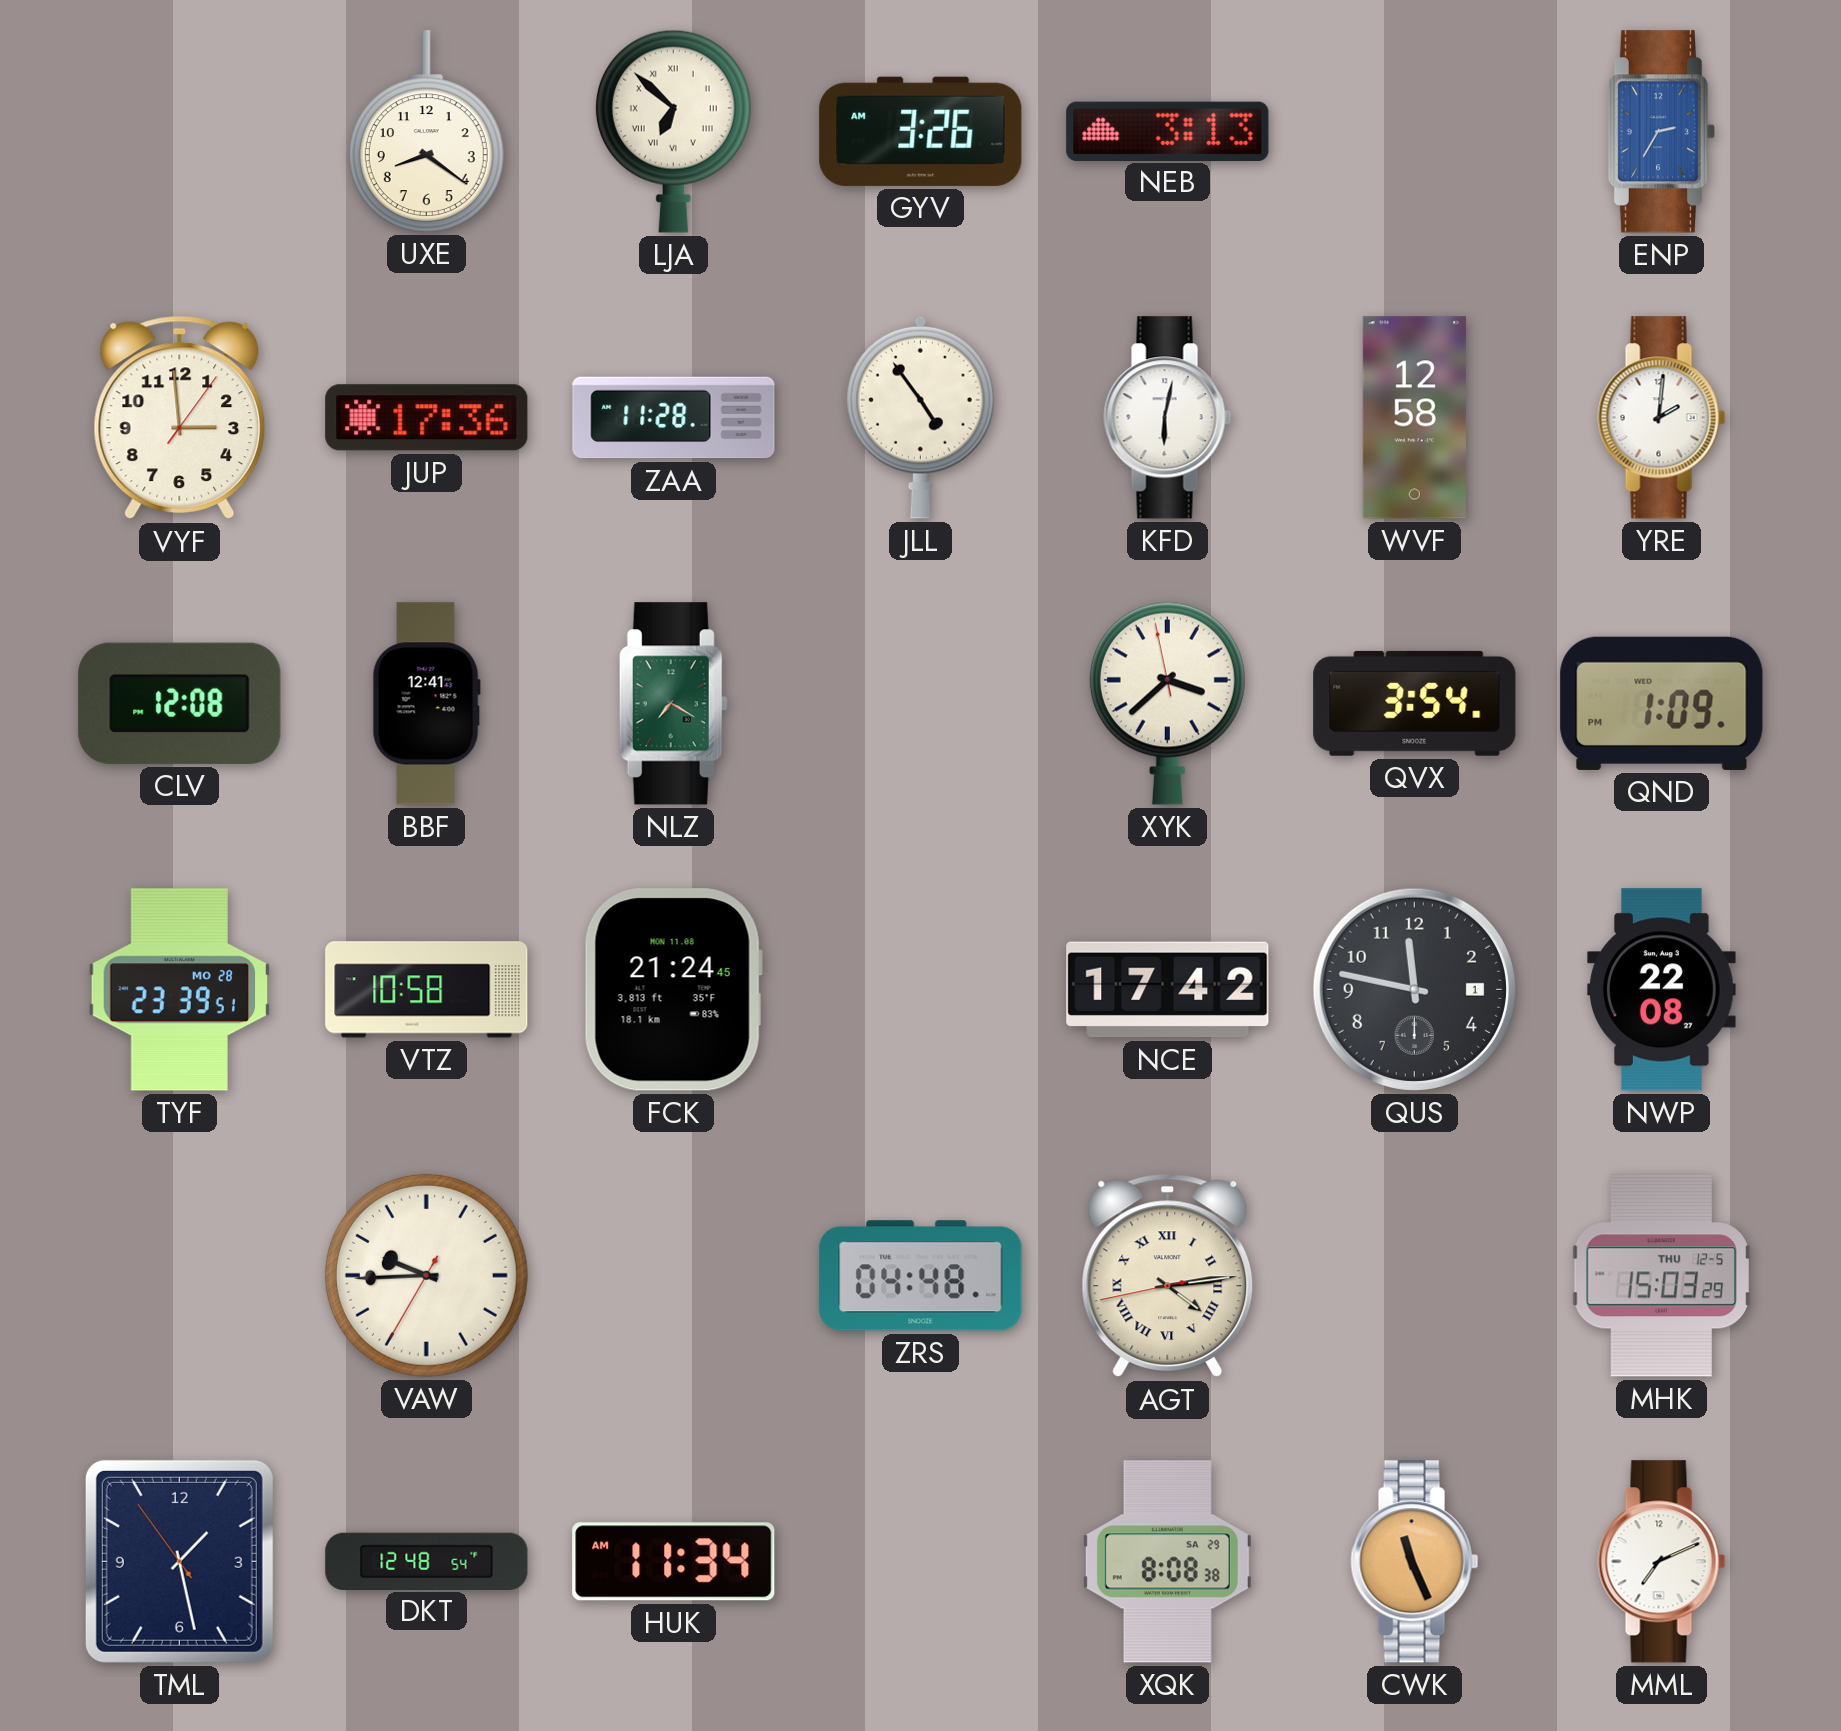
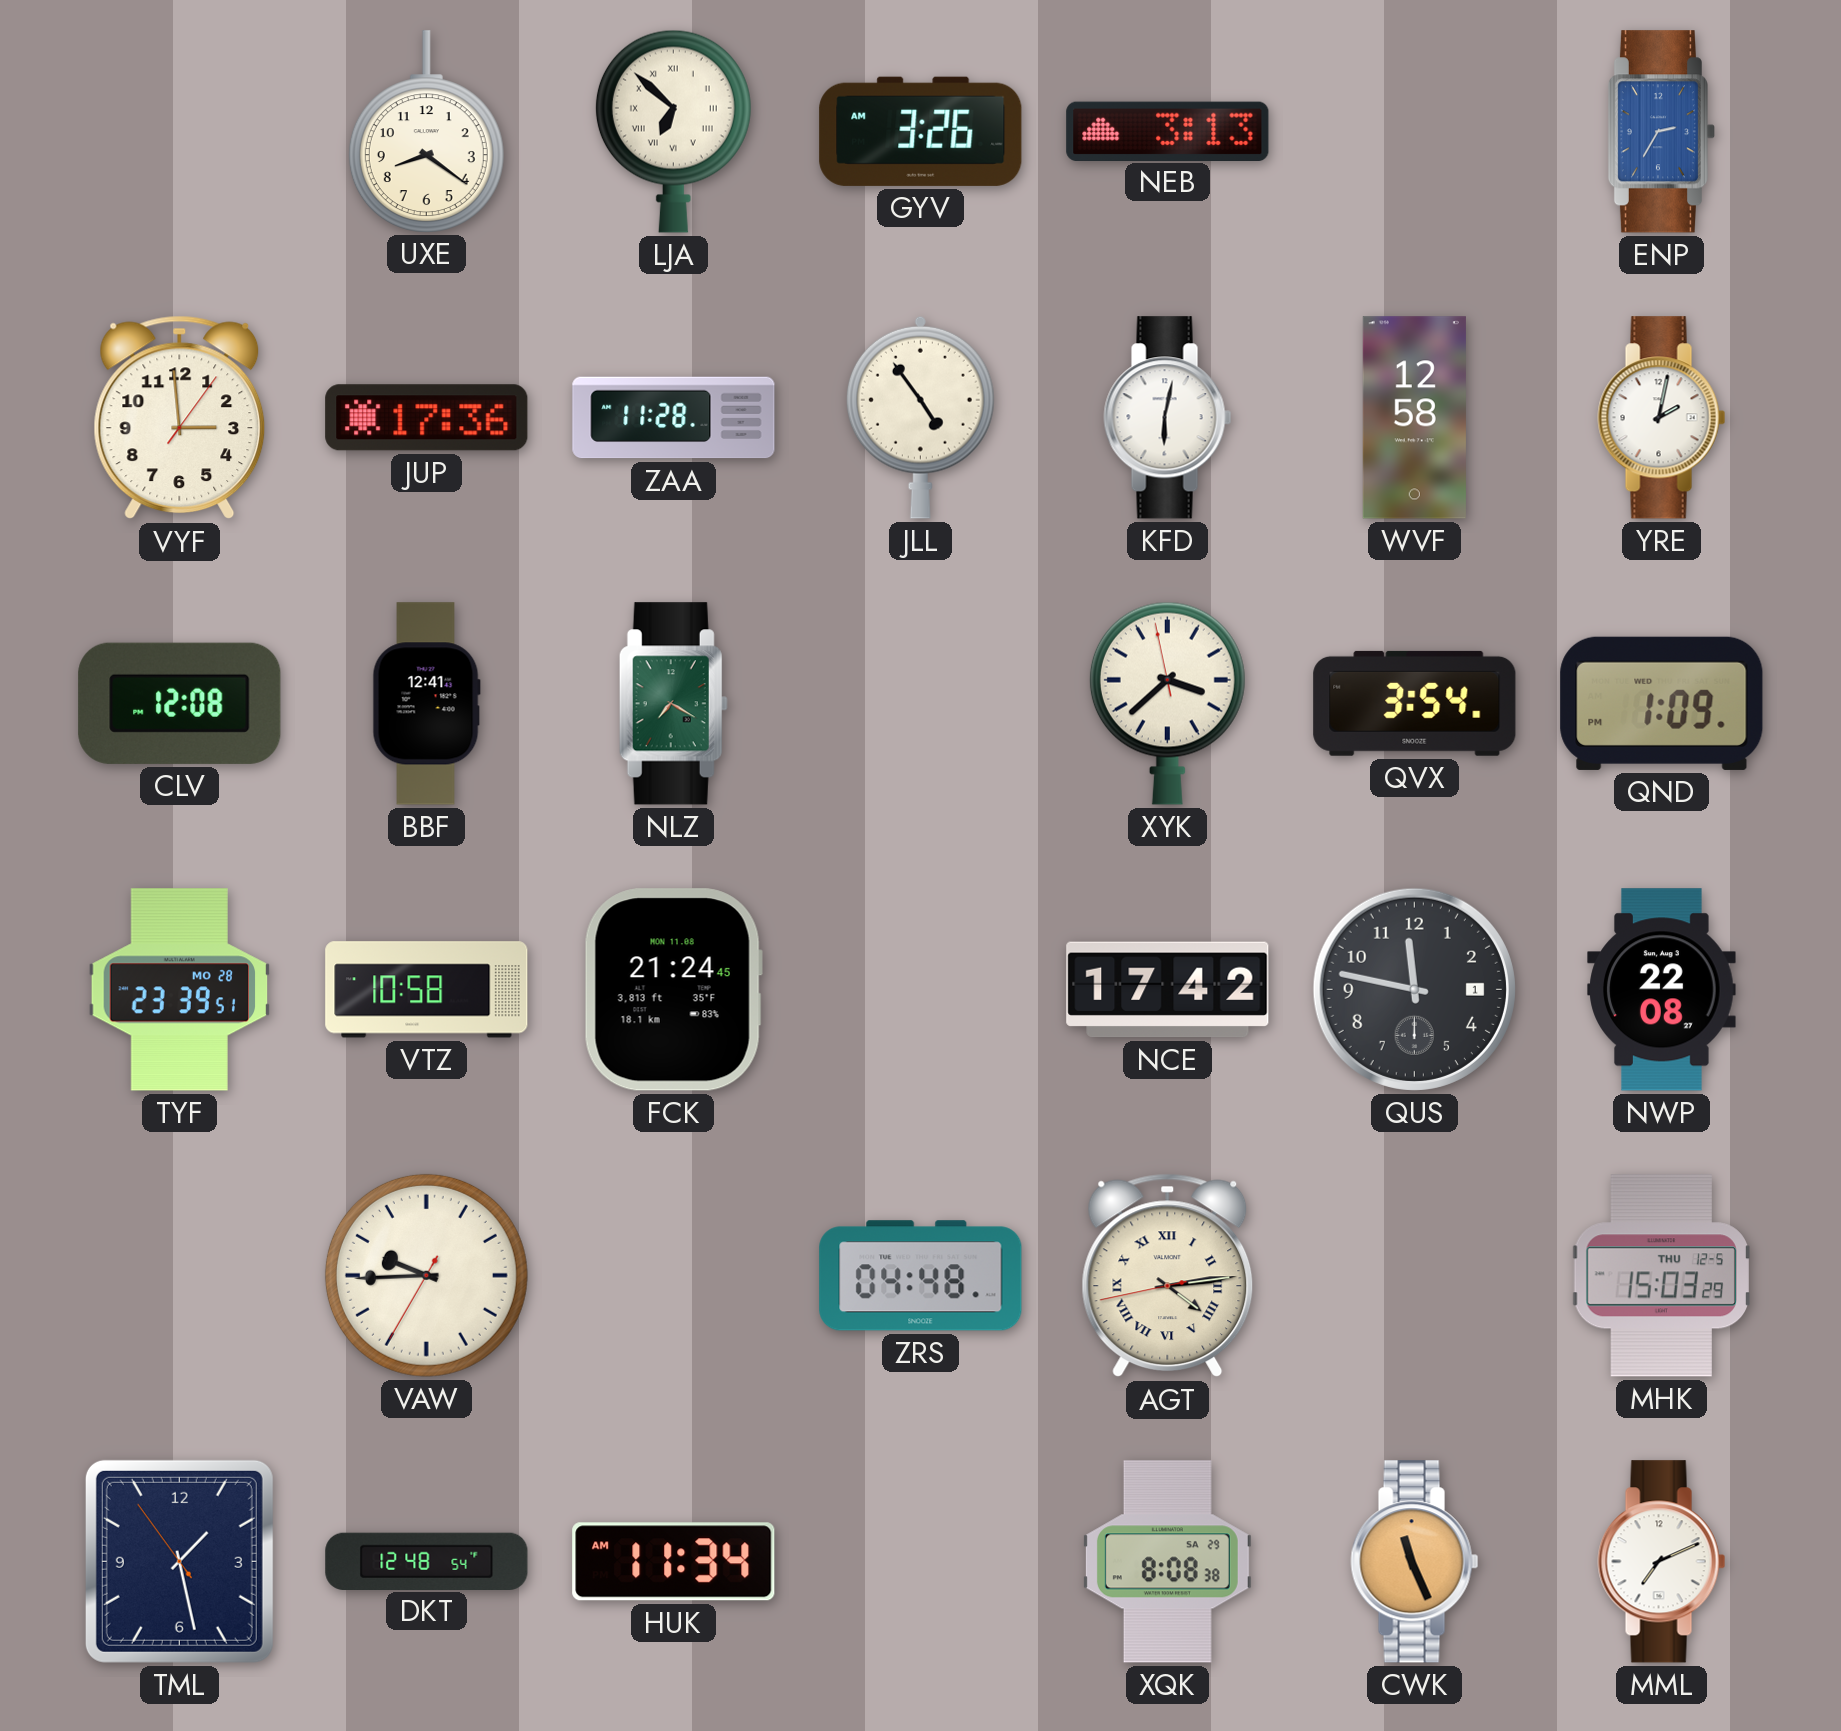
YRE: 2:01 -> 2:02
